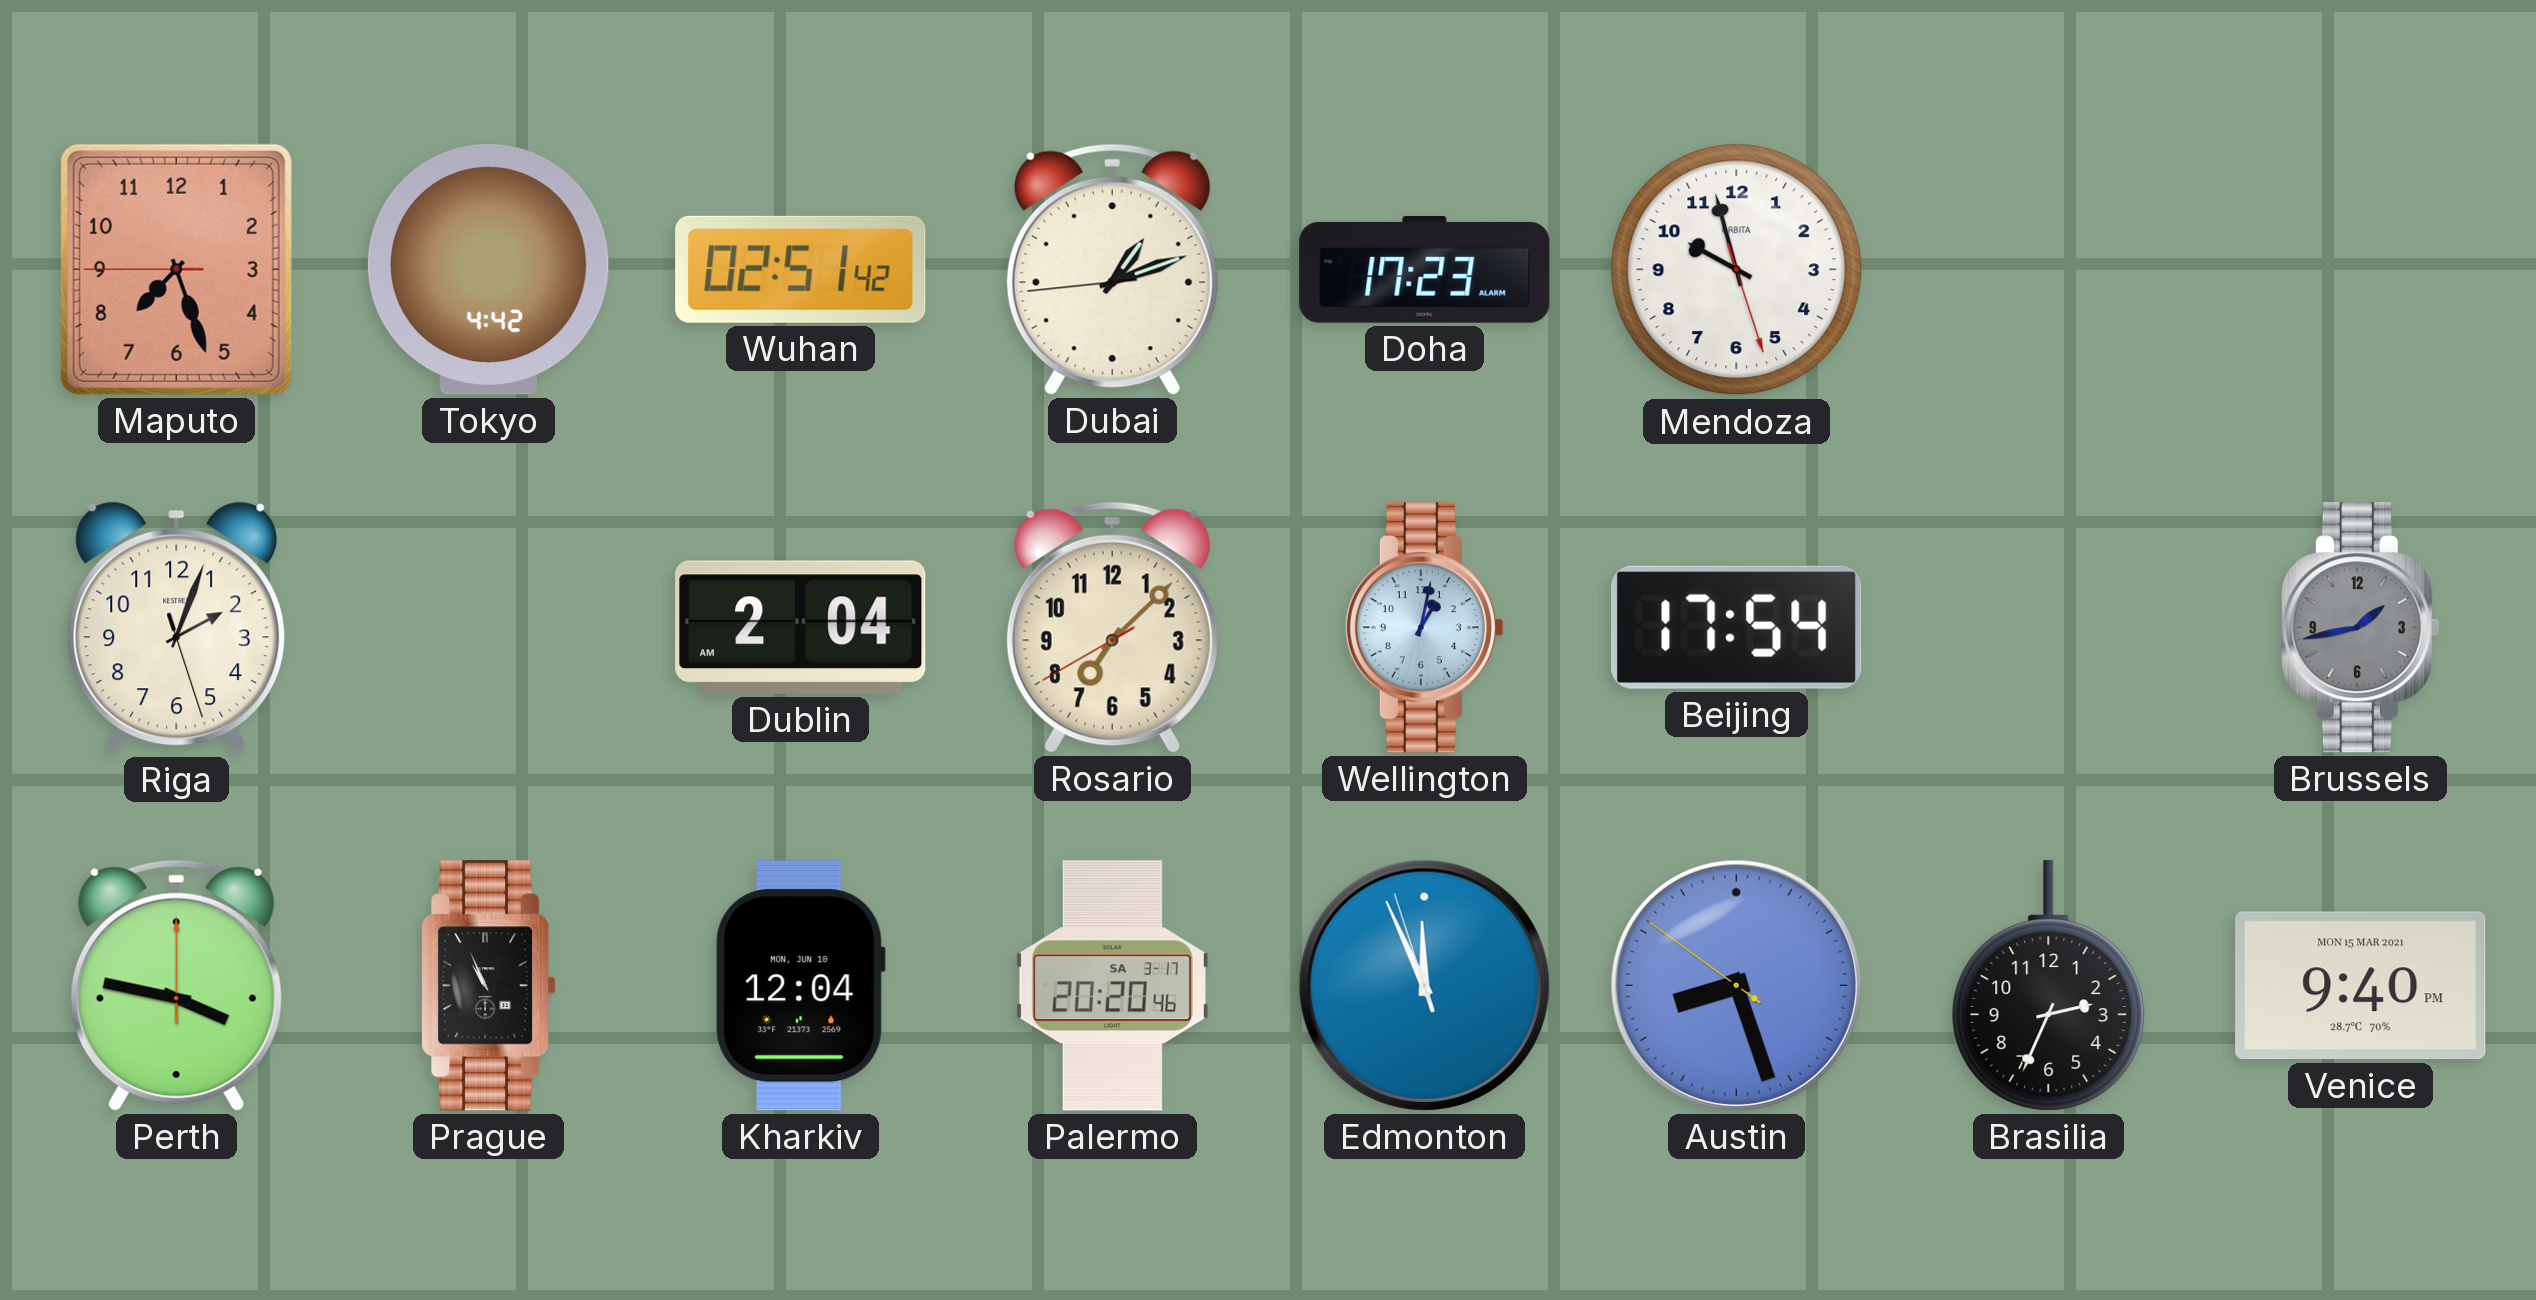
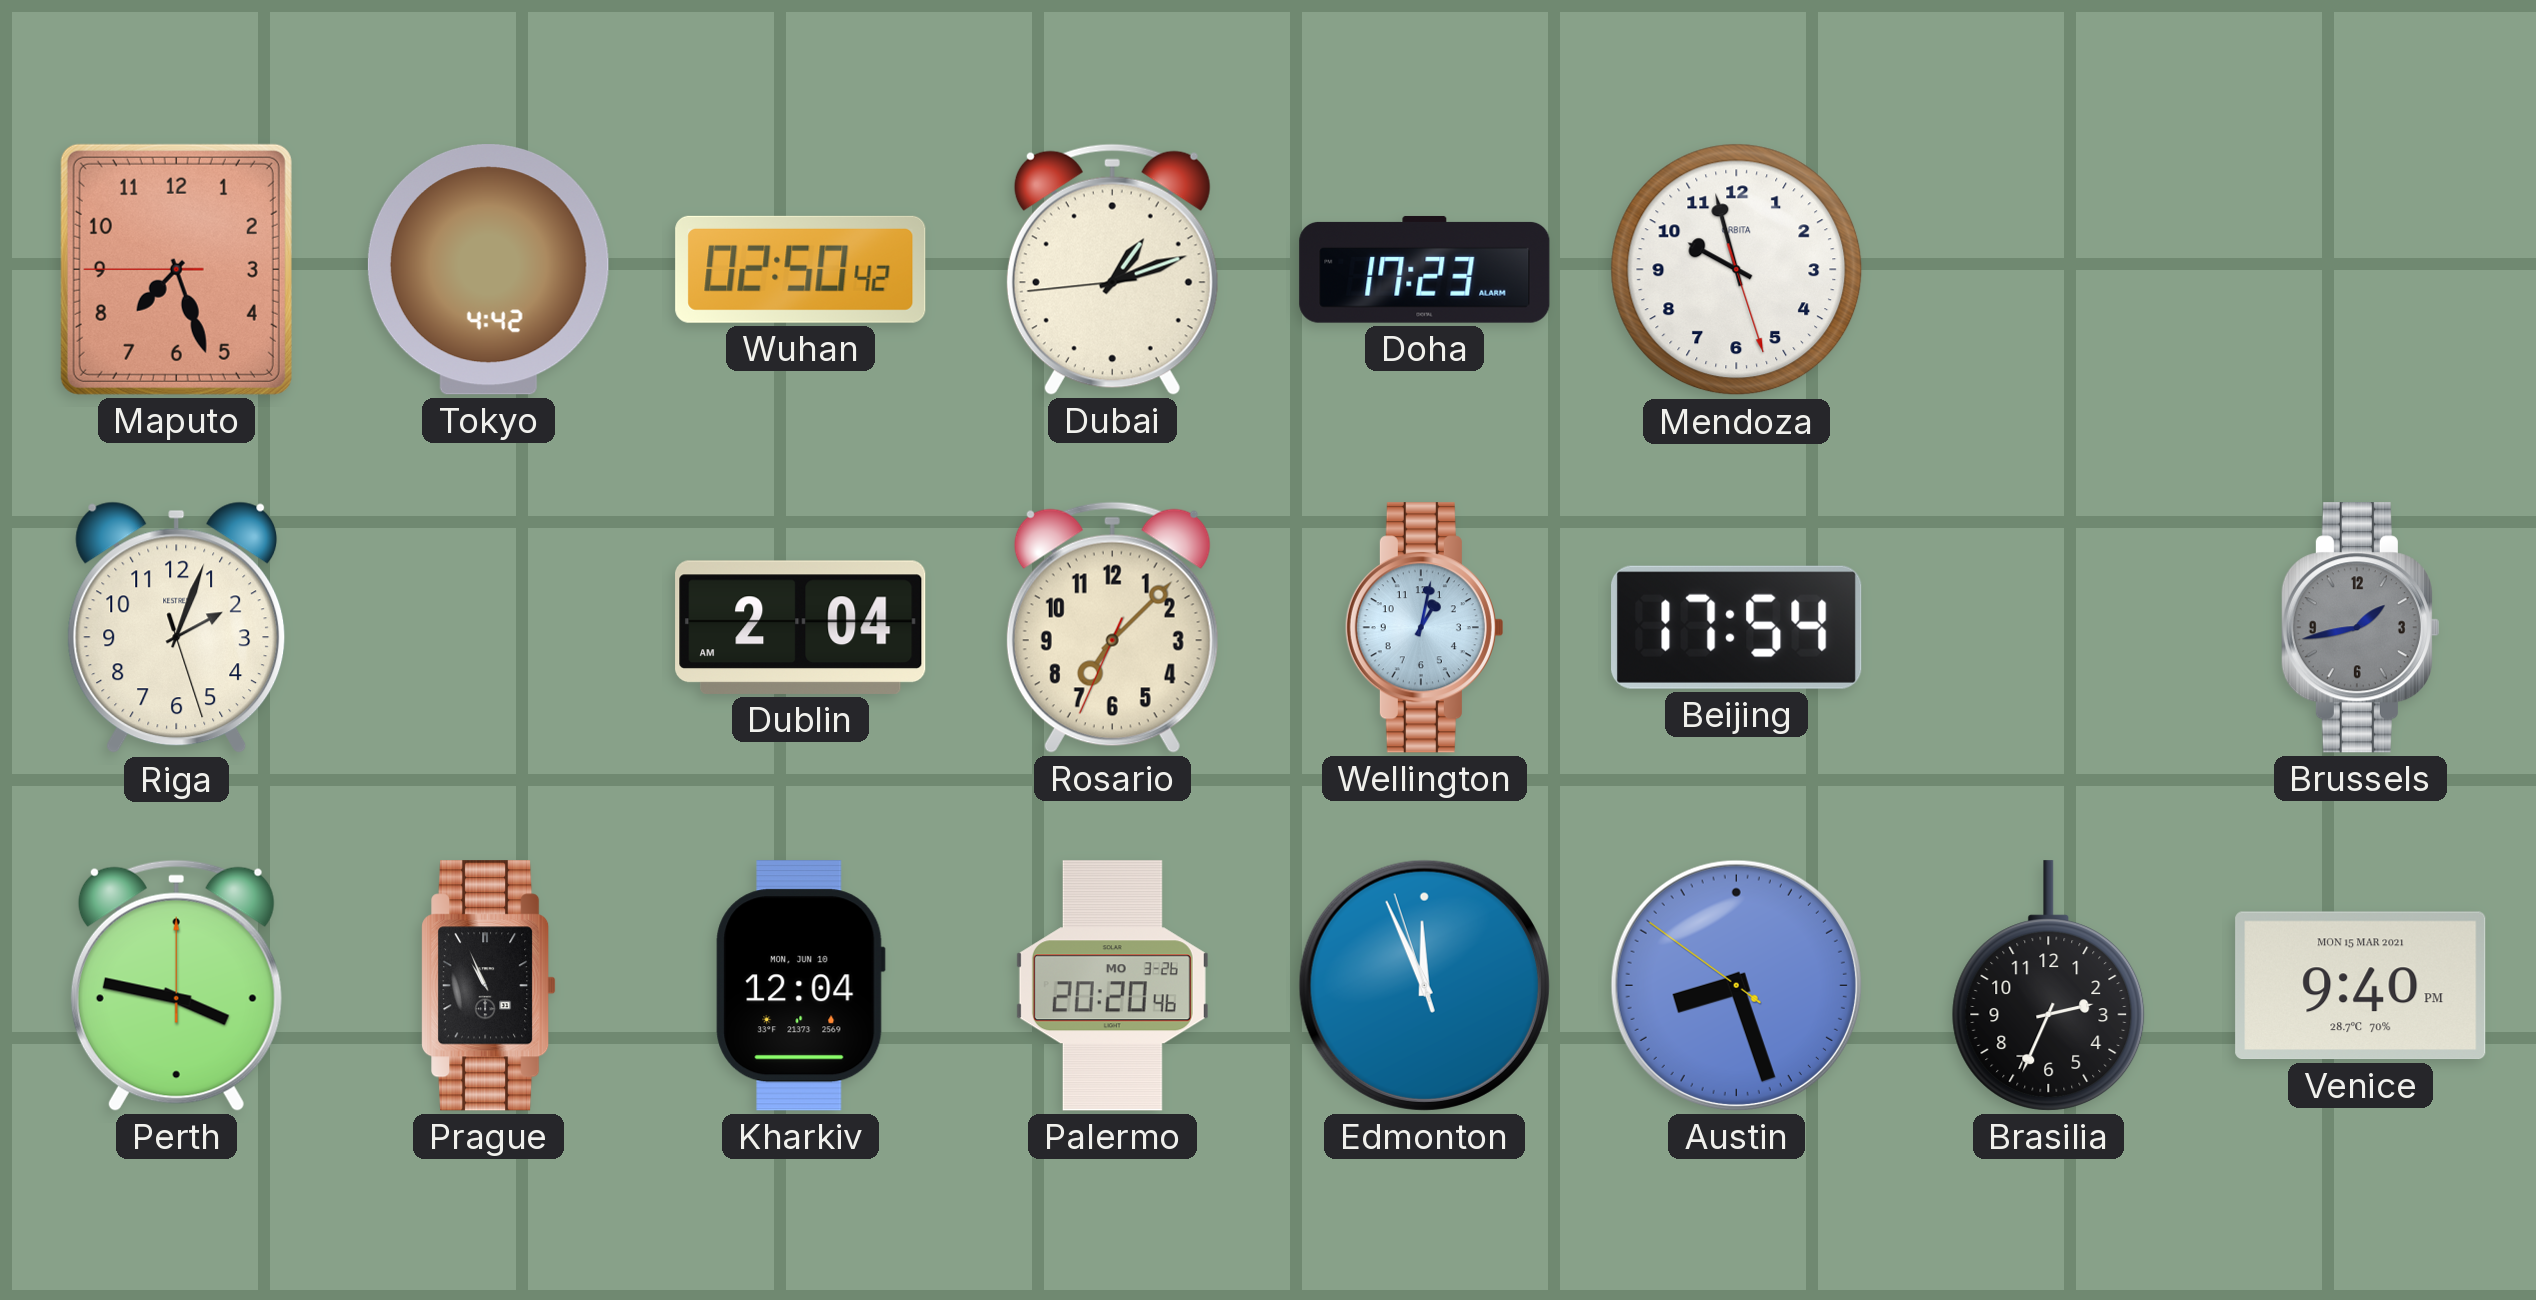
Wuhan: 02:51 -> 02:50
Rosario: 7:07:40 -> 7:07:34
Palermo date: SA 3-17 -> MO 3-26
